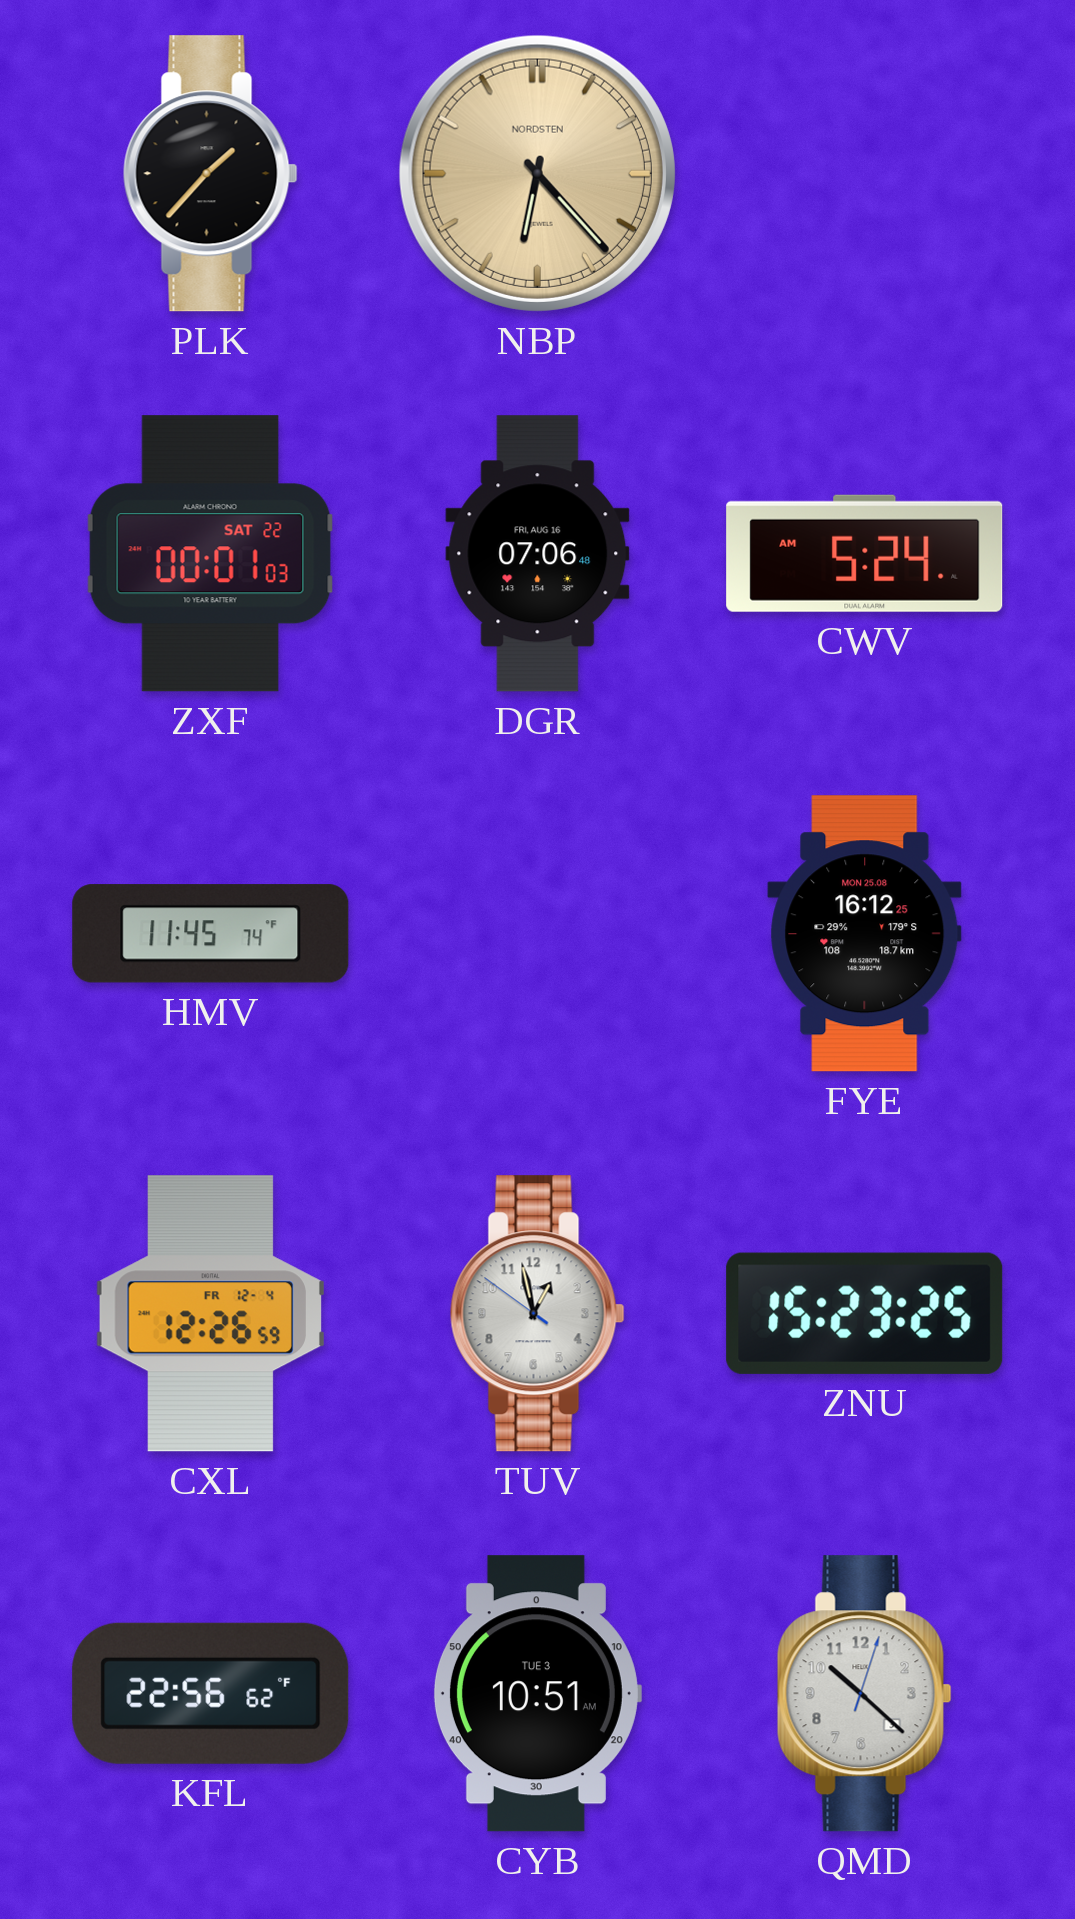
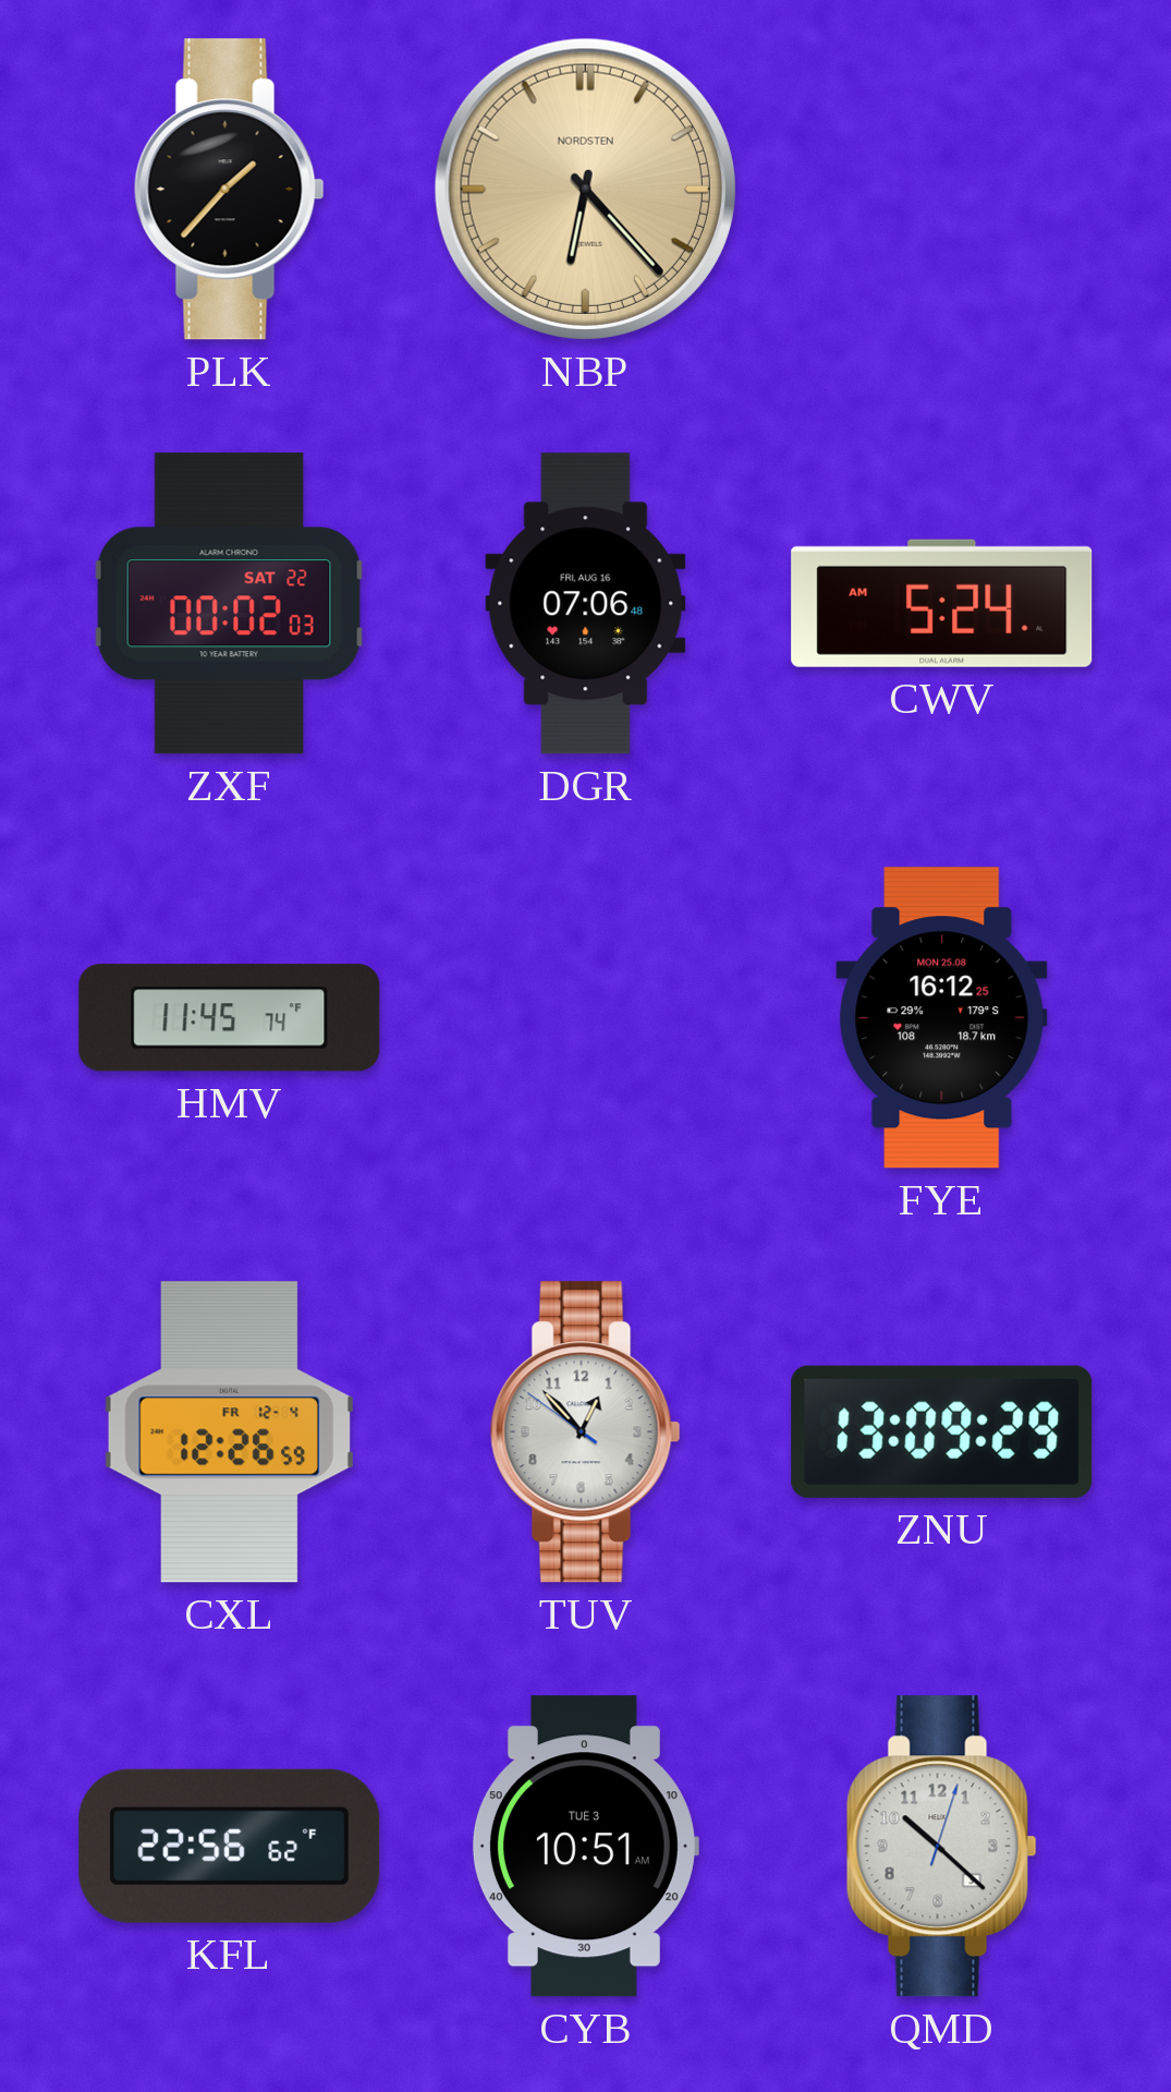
ZXF: 00:01 -> 00:02
TUV: 12:57 -> 12:52
ZNU: 15:23 -> 13:09
